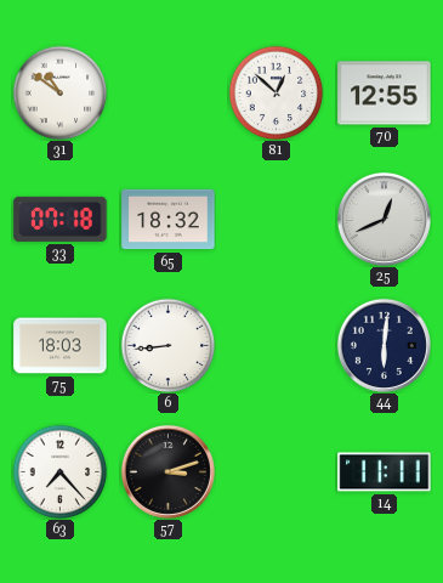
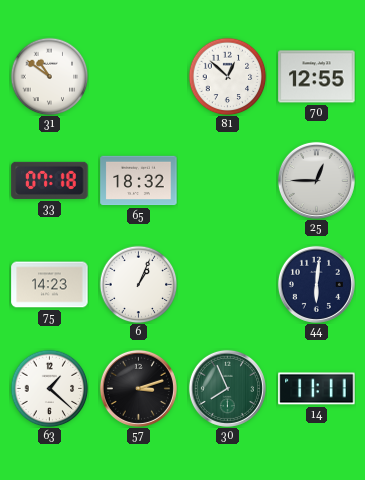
25: 12:41 -> 12:45
75: 18:03 -> 14:23
6: 8:44 -> 1:04
63: 7:23 -> 1:22
30: none -> 7:56
